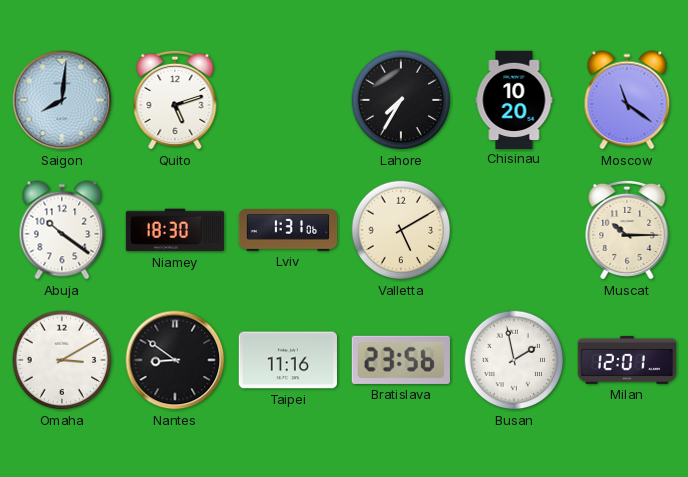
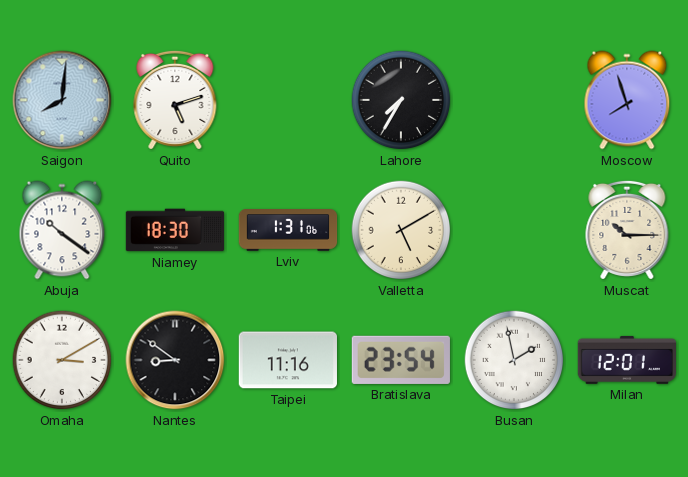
Chisinau: 10:20 -> none
Moscow: 11:21 -> 7:57
Bratislava: 23:56 -> 23:54
